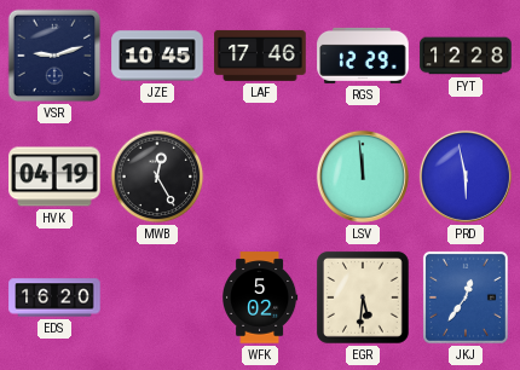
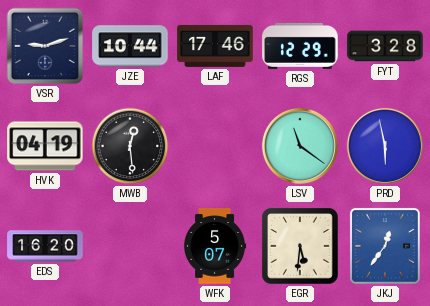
JZE: 10:45 -> 10:44
FYT: 12:28 -> 3:28
MWB: 12:25 -> 12:29
LSV: 11:59 -> 11:21
WFK: 5:02 -> 5:07
